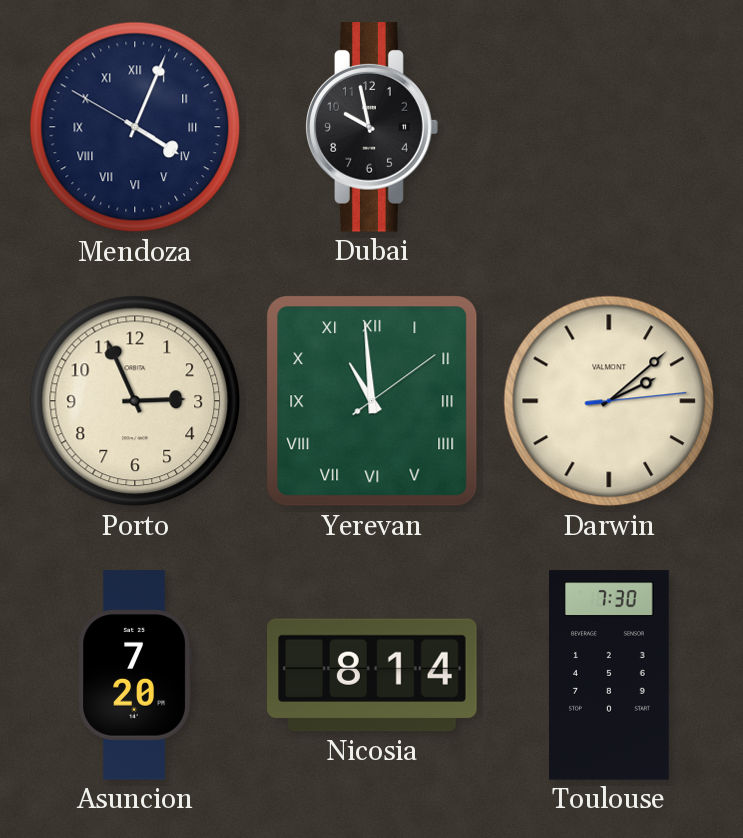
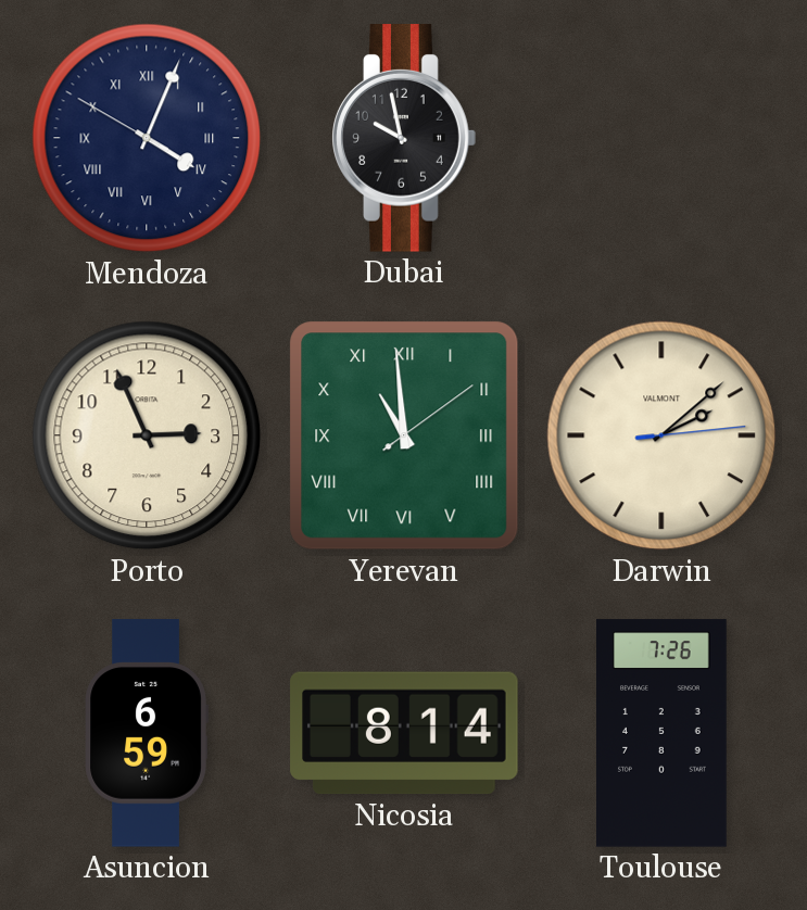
Asuncion: 7:20 -> 6:59
Toulouse: 7:30 -> 7:26
